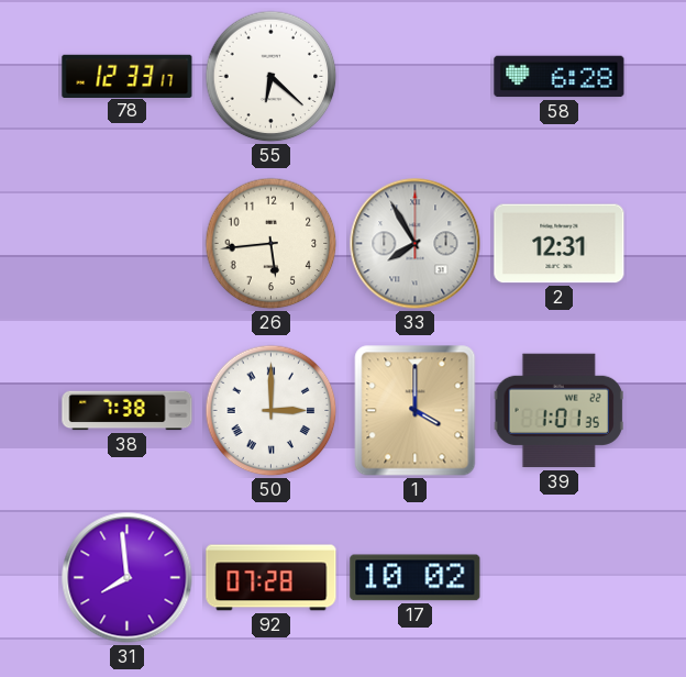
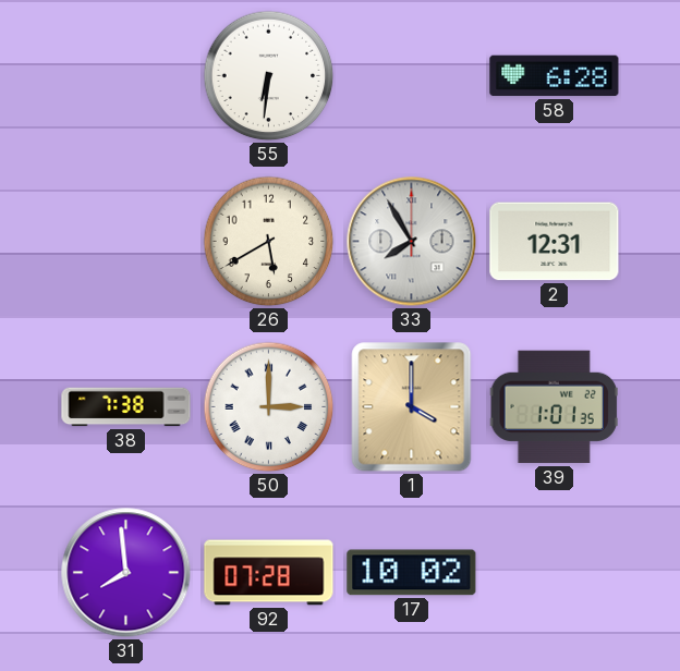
78: 12:33 -> none
55: 6:22 -> 6:31
26: 5:44 -> 5:40
